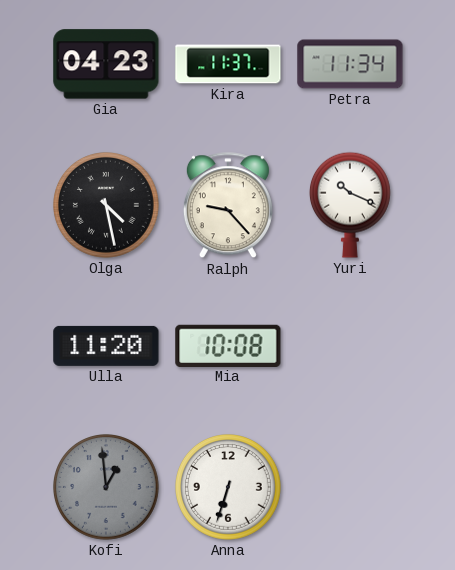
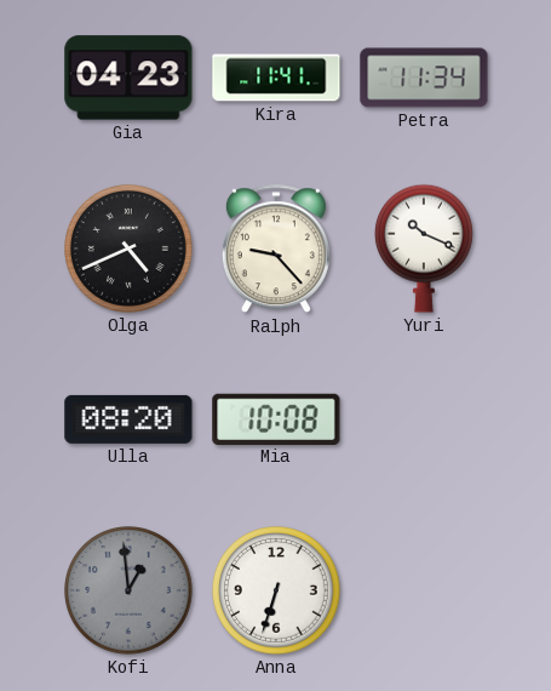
Kira: 11:37 -> 11:41
Olga: 4:28 -> 4:41
Ulla: 11:20 -> 08:20
